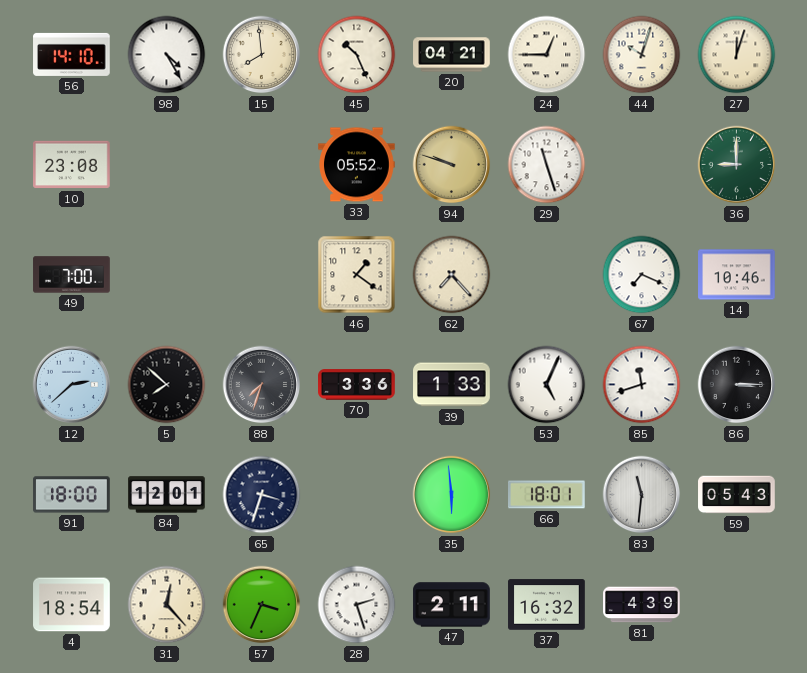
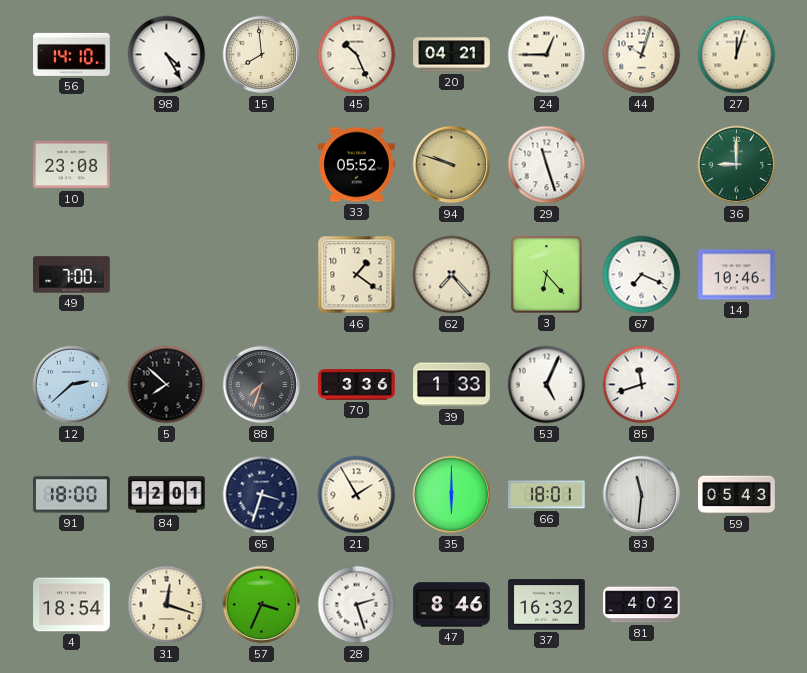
3: none -> 6:23
86: 3:15 -> none
21: none -> 1:55
35: 5:59 -> 6:00
31: 12:23 -> 12:18
47: 2:11 -> 8:46
81: 4:39 -> 4:02
